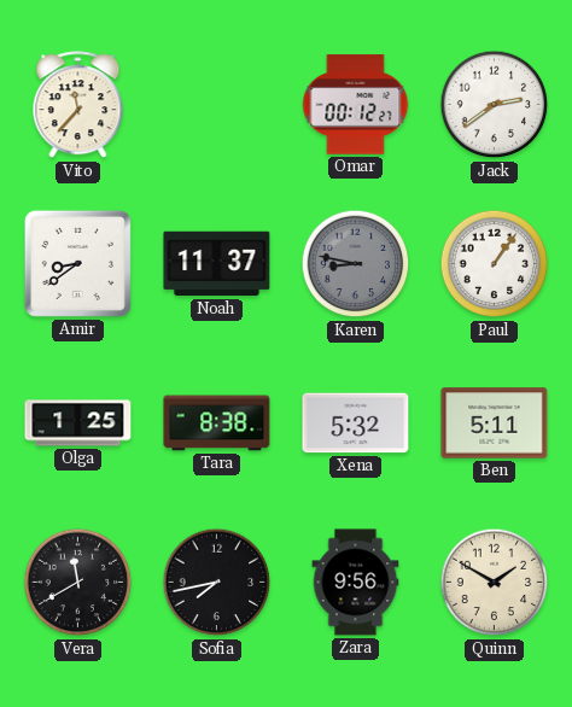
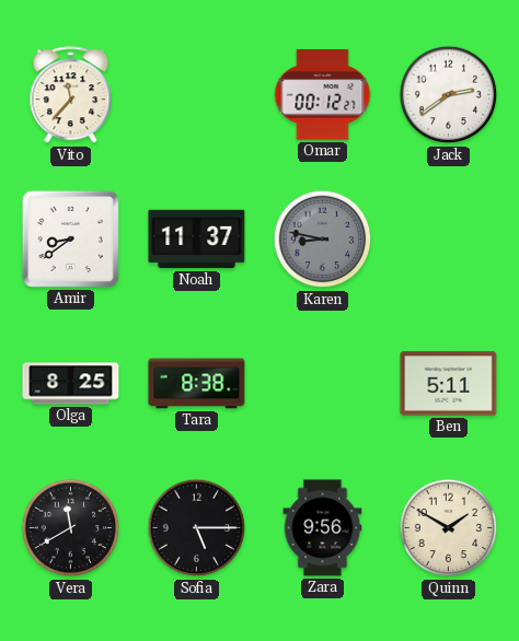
Paul: 1:06 -> none
Olga: 1:25 -> 8:25
Xena: 5:32 -> none
Sofia: 7:43 -> 5:15
